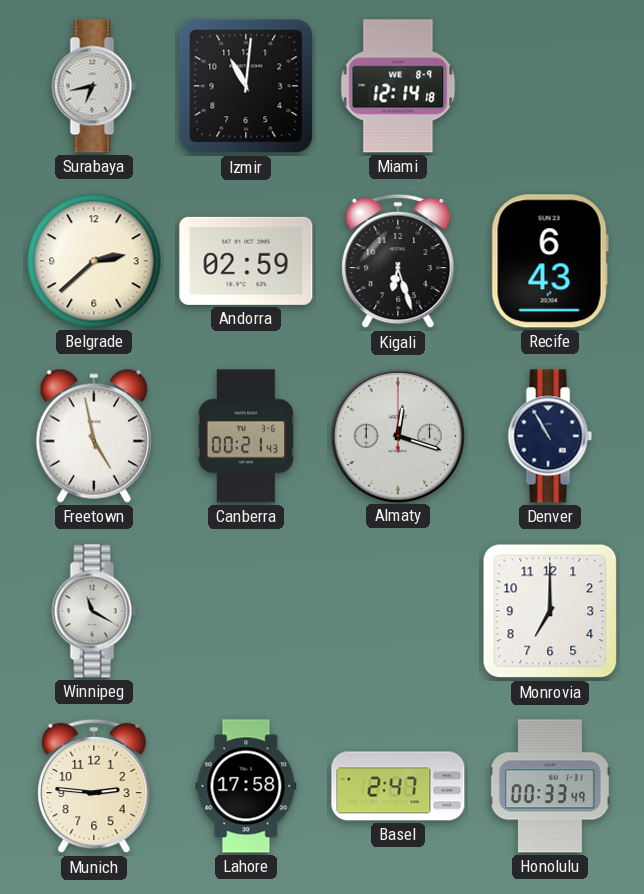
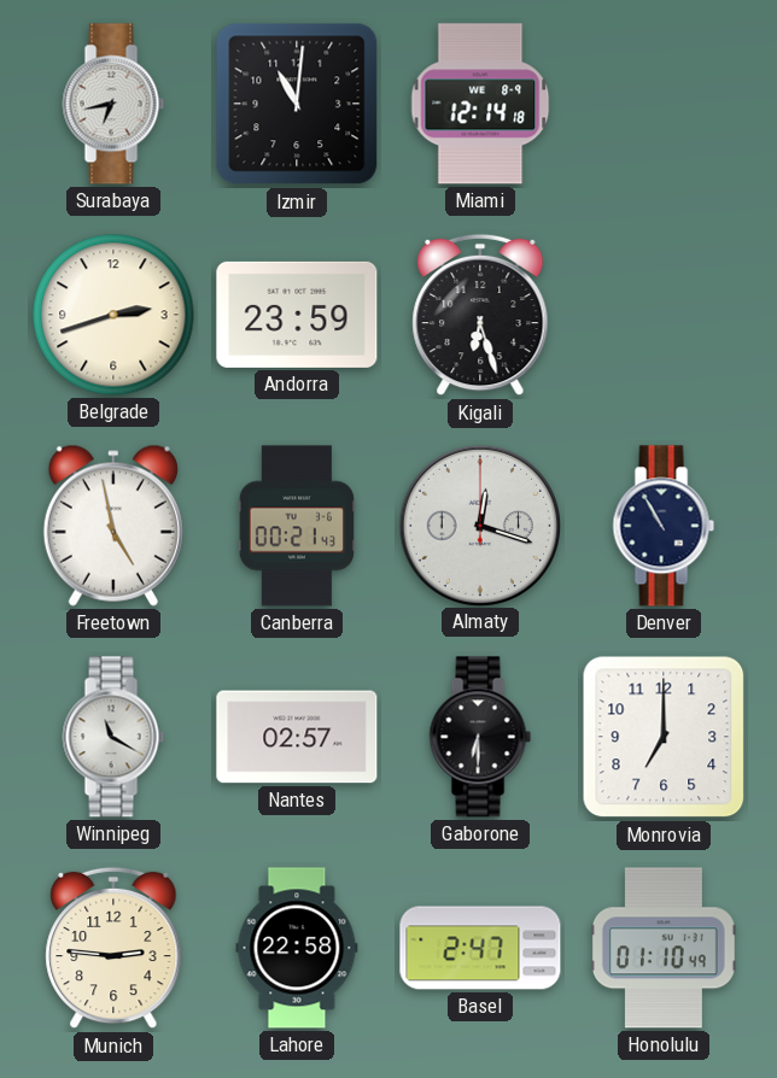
Belgrade: 2:38 -> 2:42
Andorra: 02:59 -> 23:59
Recife: 6:43 -> none
Nantes: none -> 02:57
Gaborone: none -> 6:30
Lahore: 17:58 -> 22:58
Honolulu: 00:33 -> 01:10
